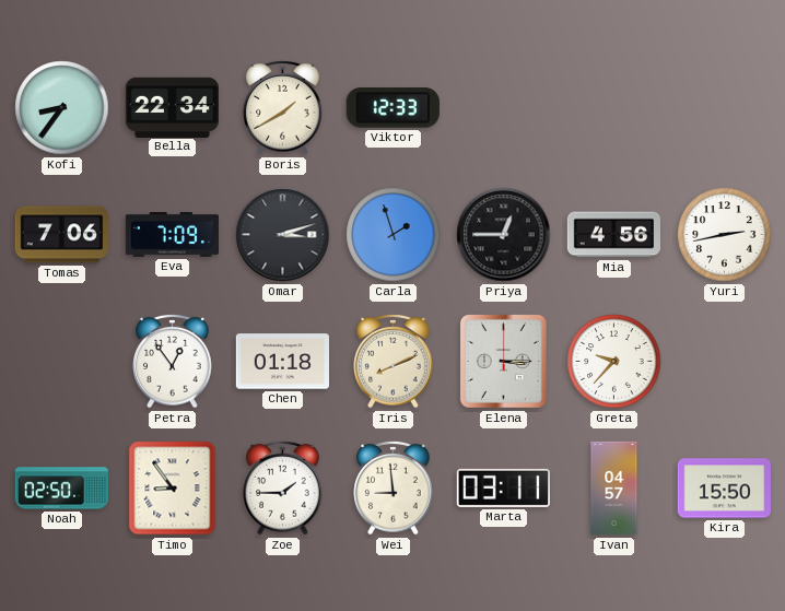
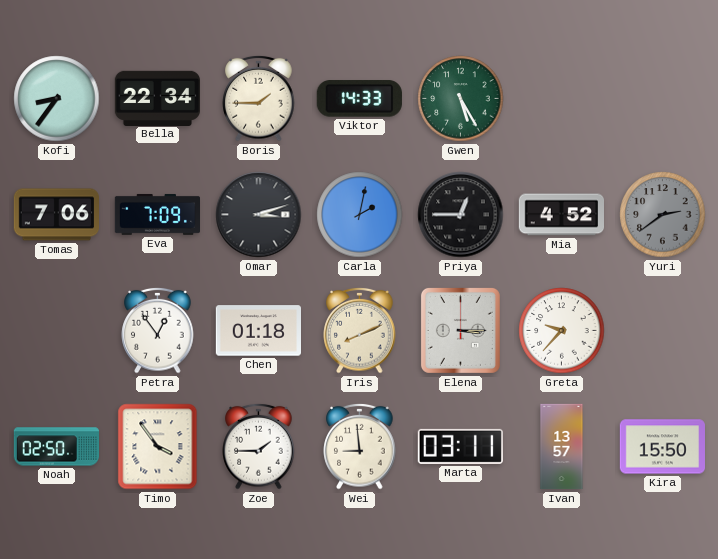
Boris: 1:40 -> 1:45
Viktor: 12:33 -> 14:33
Gwen: none -> 5:25
Carla: 1:57 -> 2:02
Mia: 4:56 -> 4:52
Yuri: 2:43 -> 2:39
Yuri dial: white -> grey
Timo: 8:54 -> 3:54
Ivan: 04:57 -> 13:57
